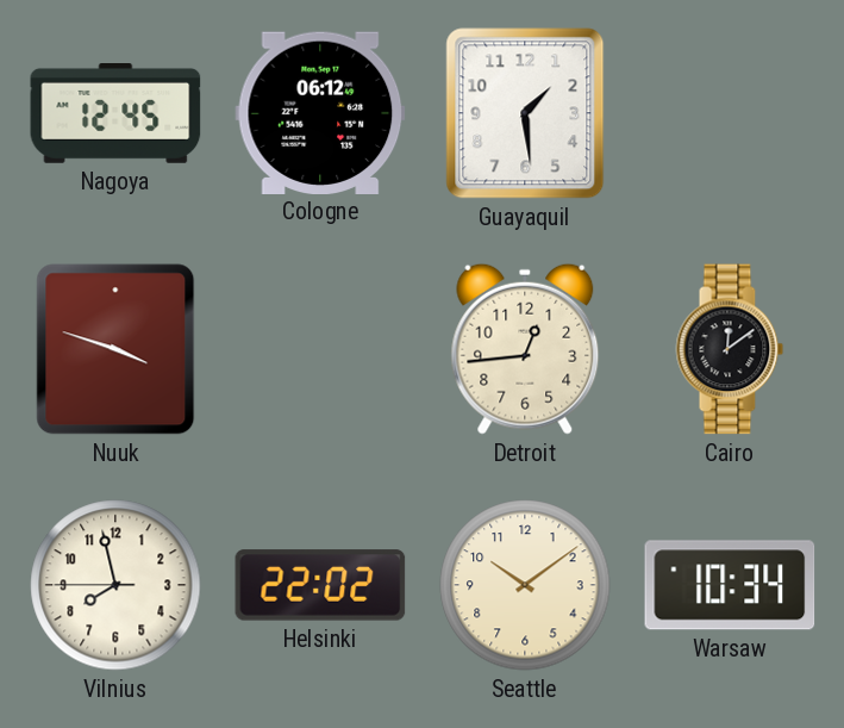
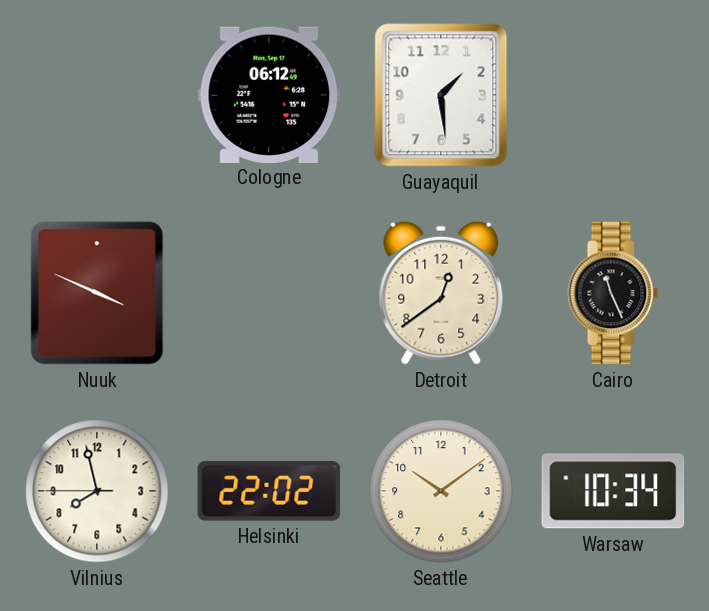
Nagoya: 12:45 -> none
Nuuk: 3:48 -> 3:49
Detroit: 12:44 -> 12:39
Cairo: 12:09 -> 11:26
